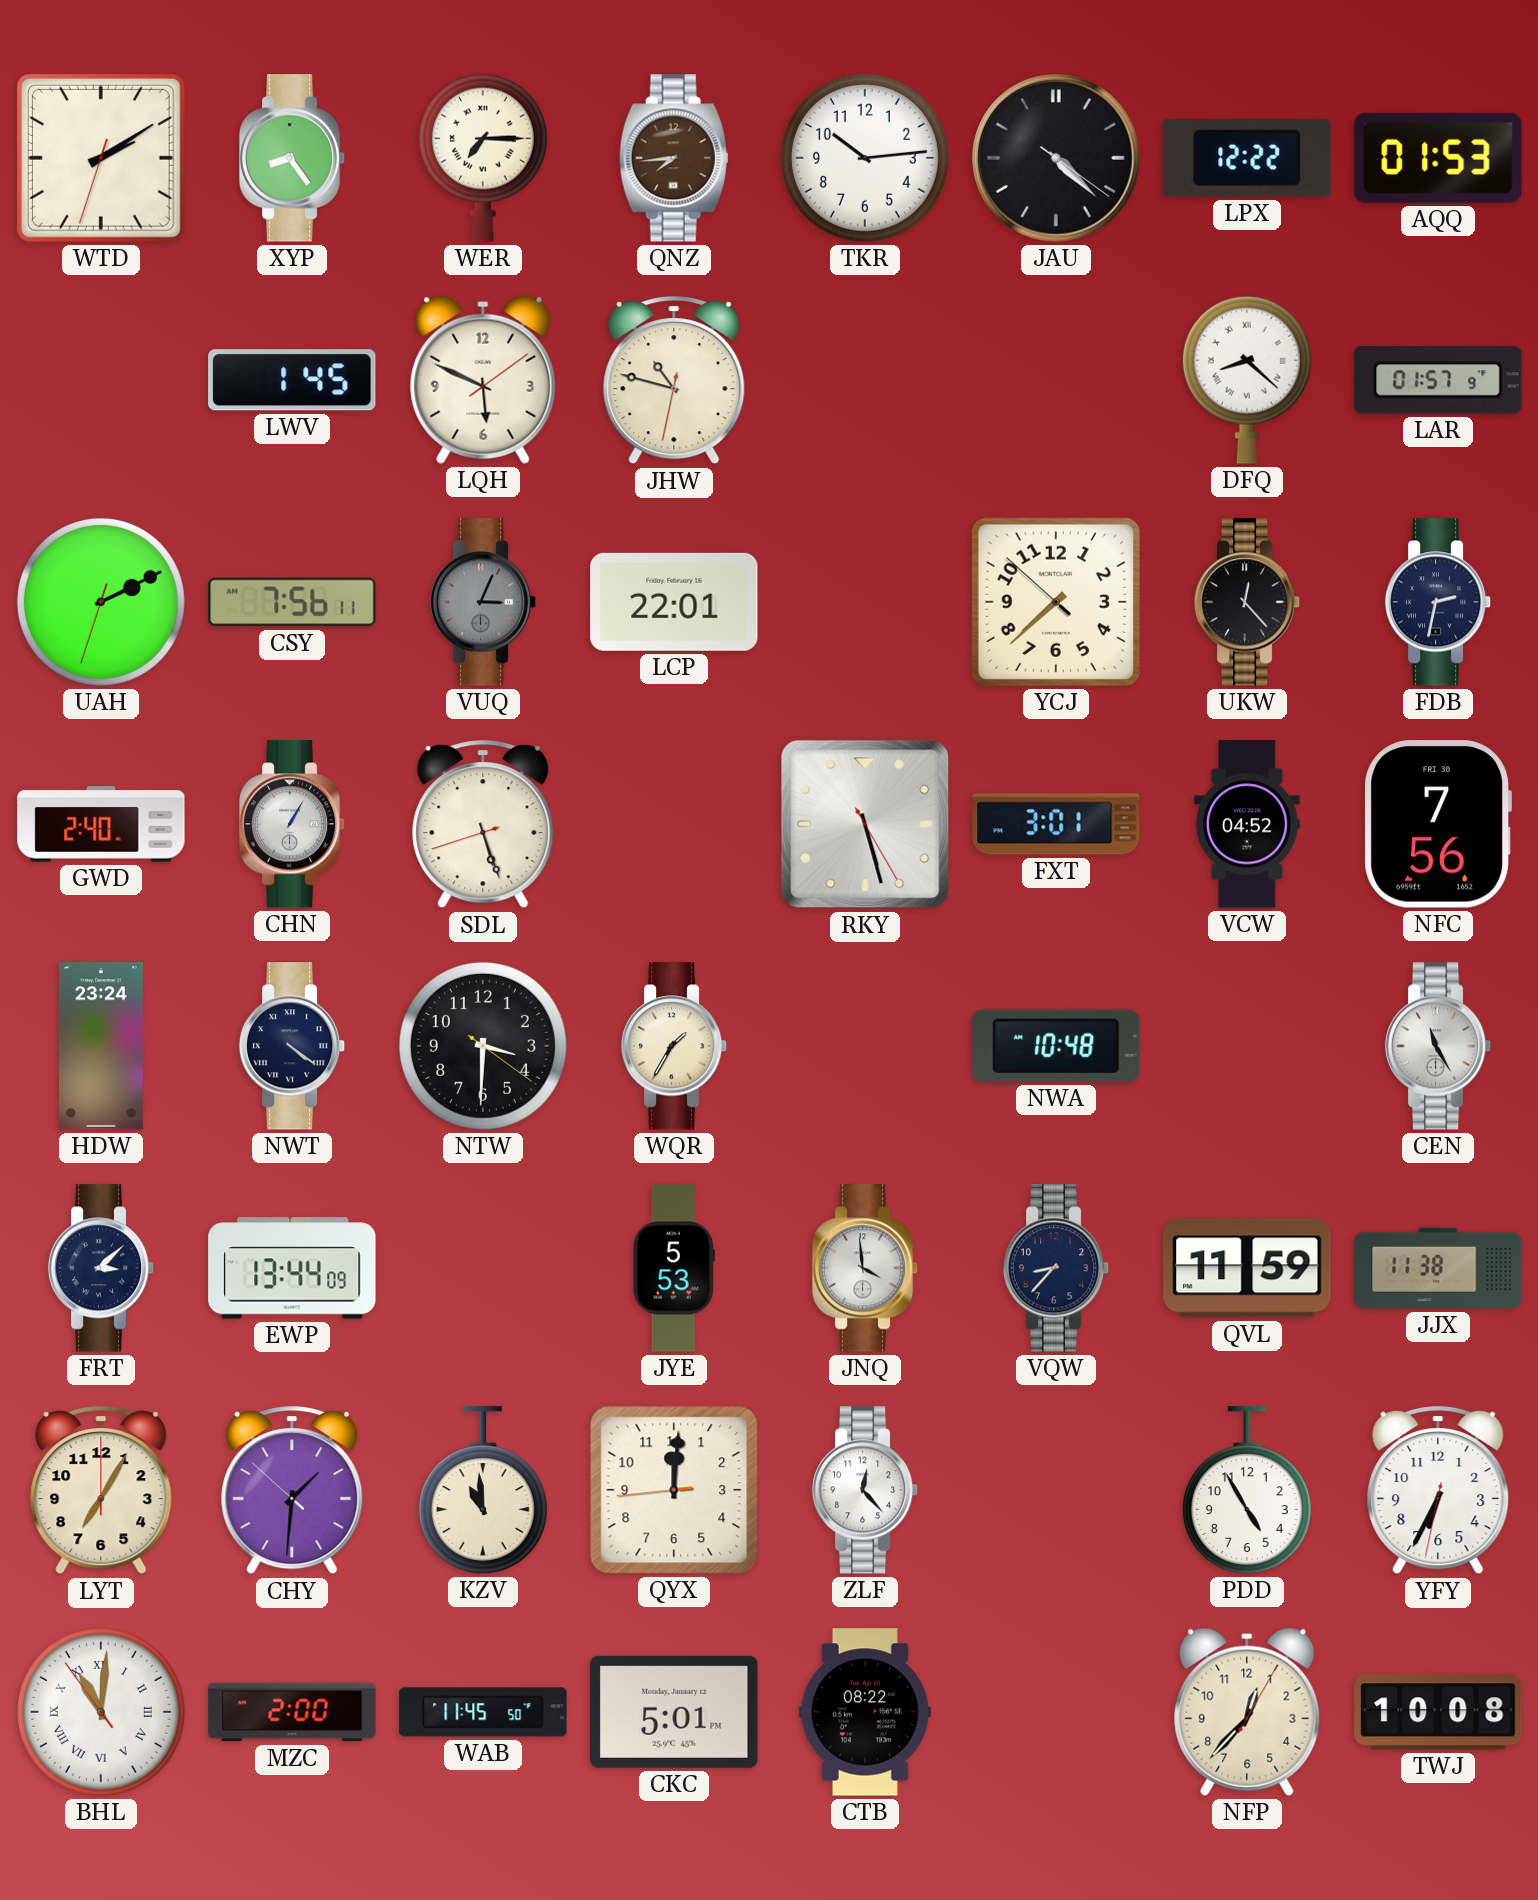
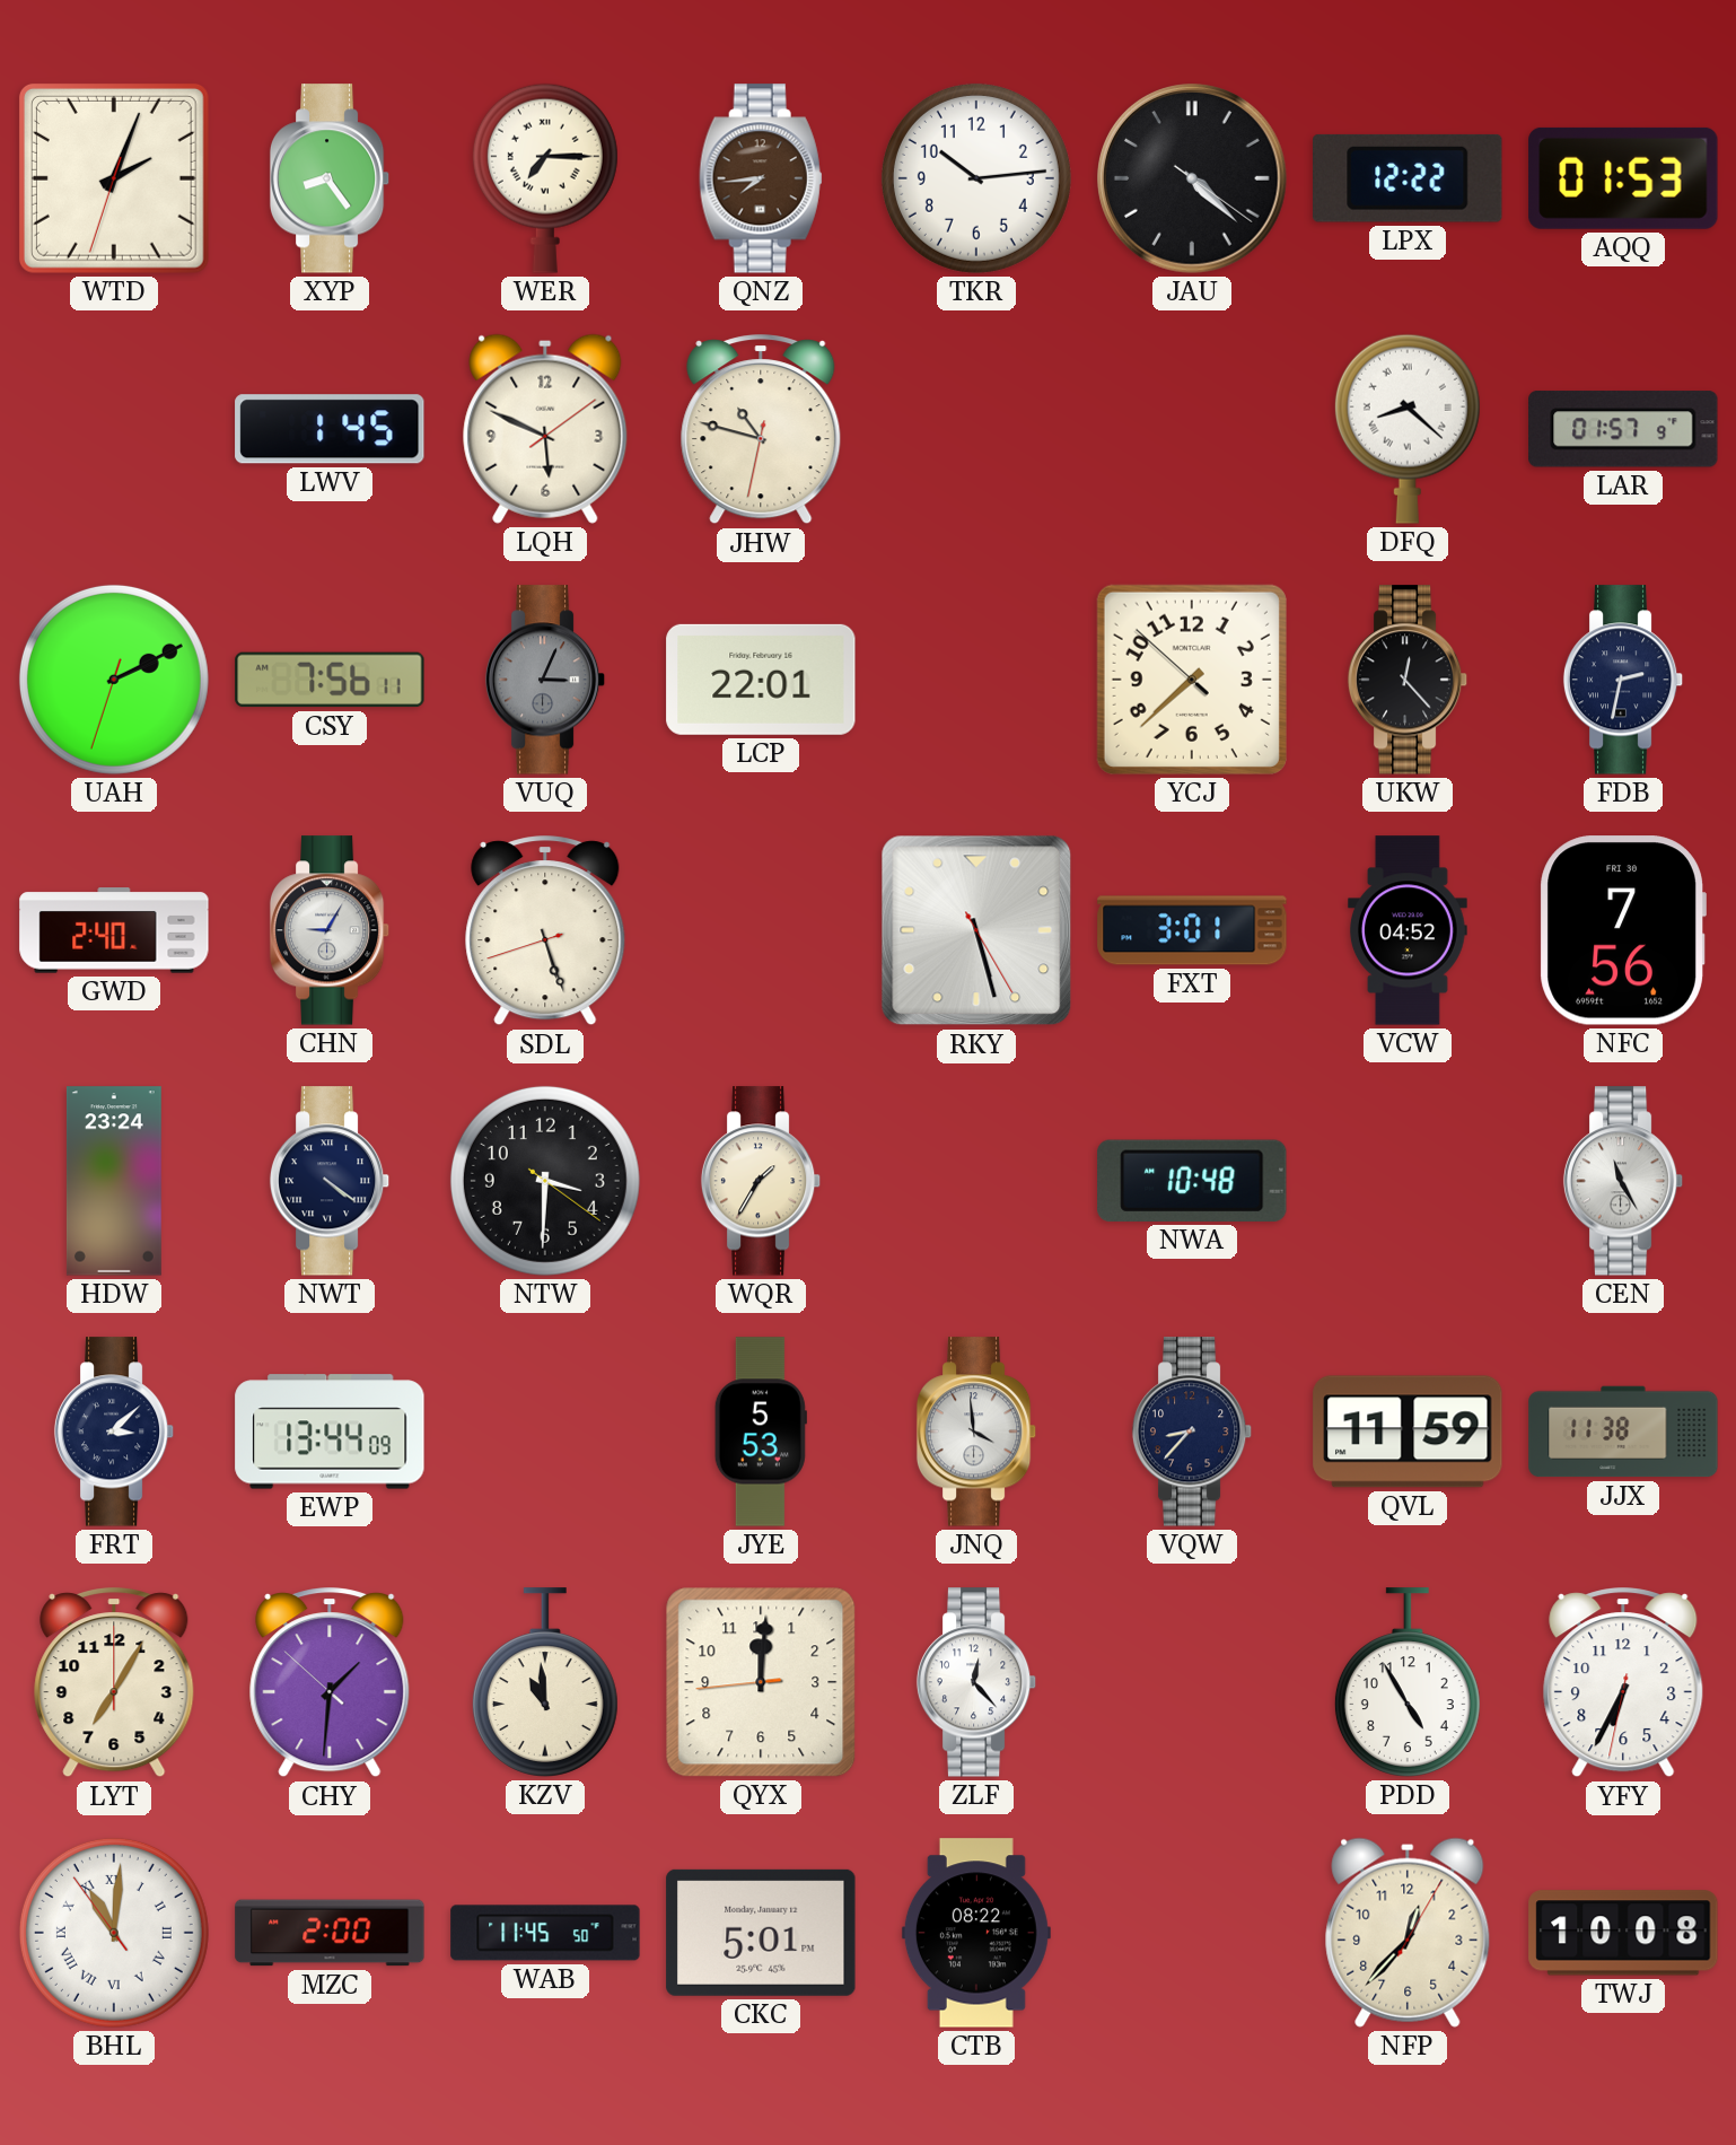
WTD: 2:09 -> 2:03
CHN: 1:05 -> 9:05
